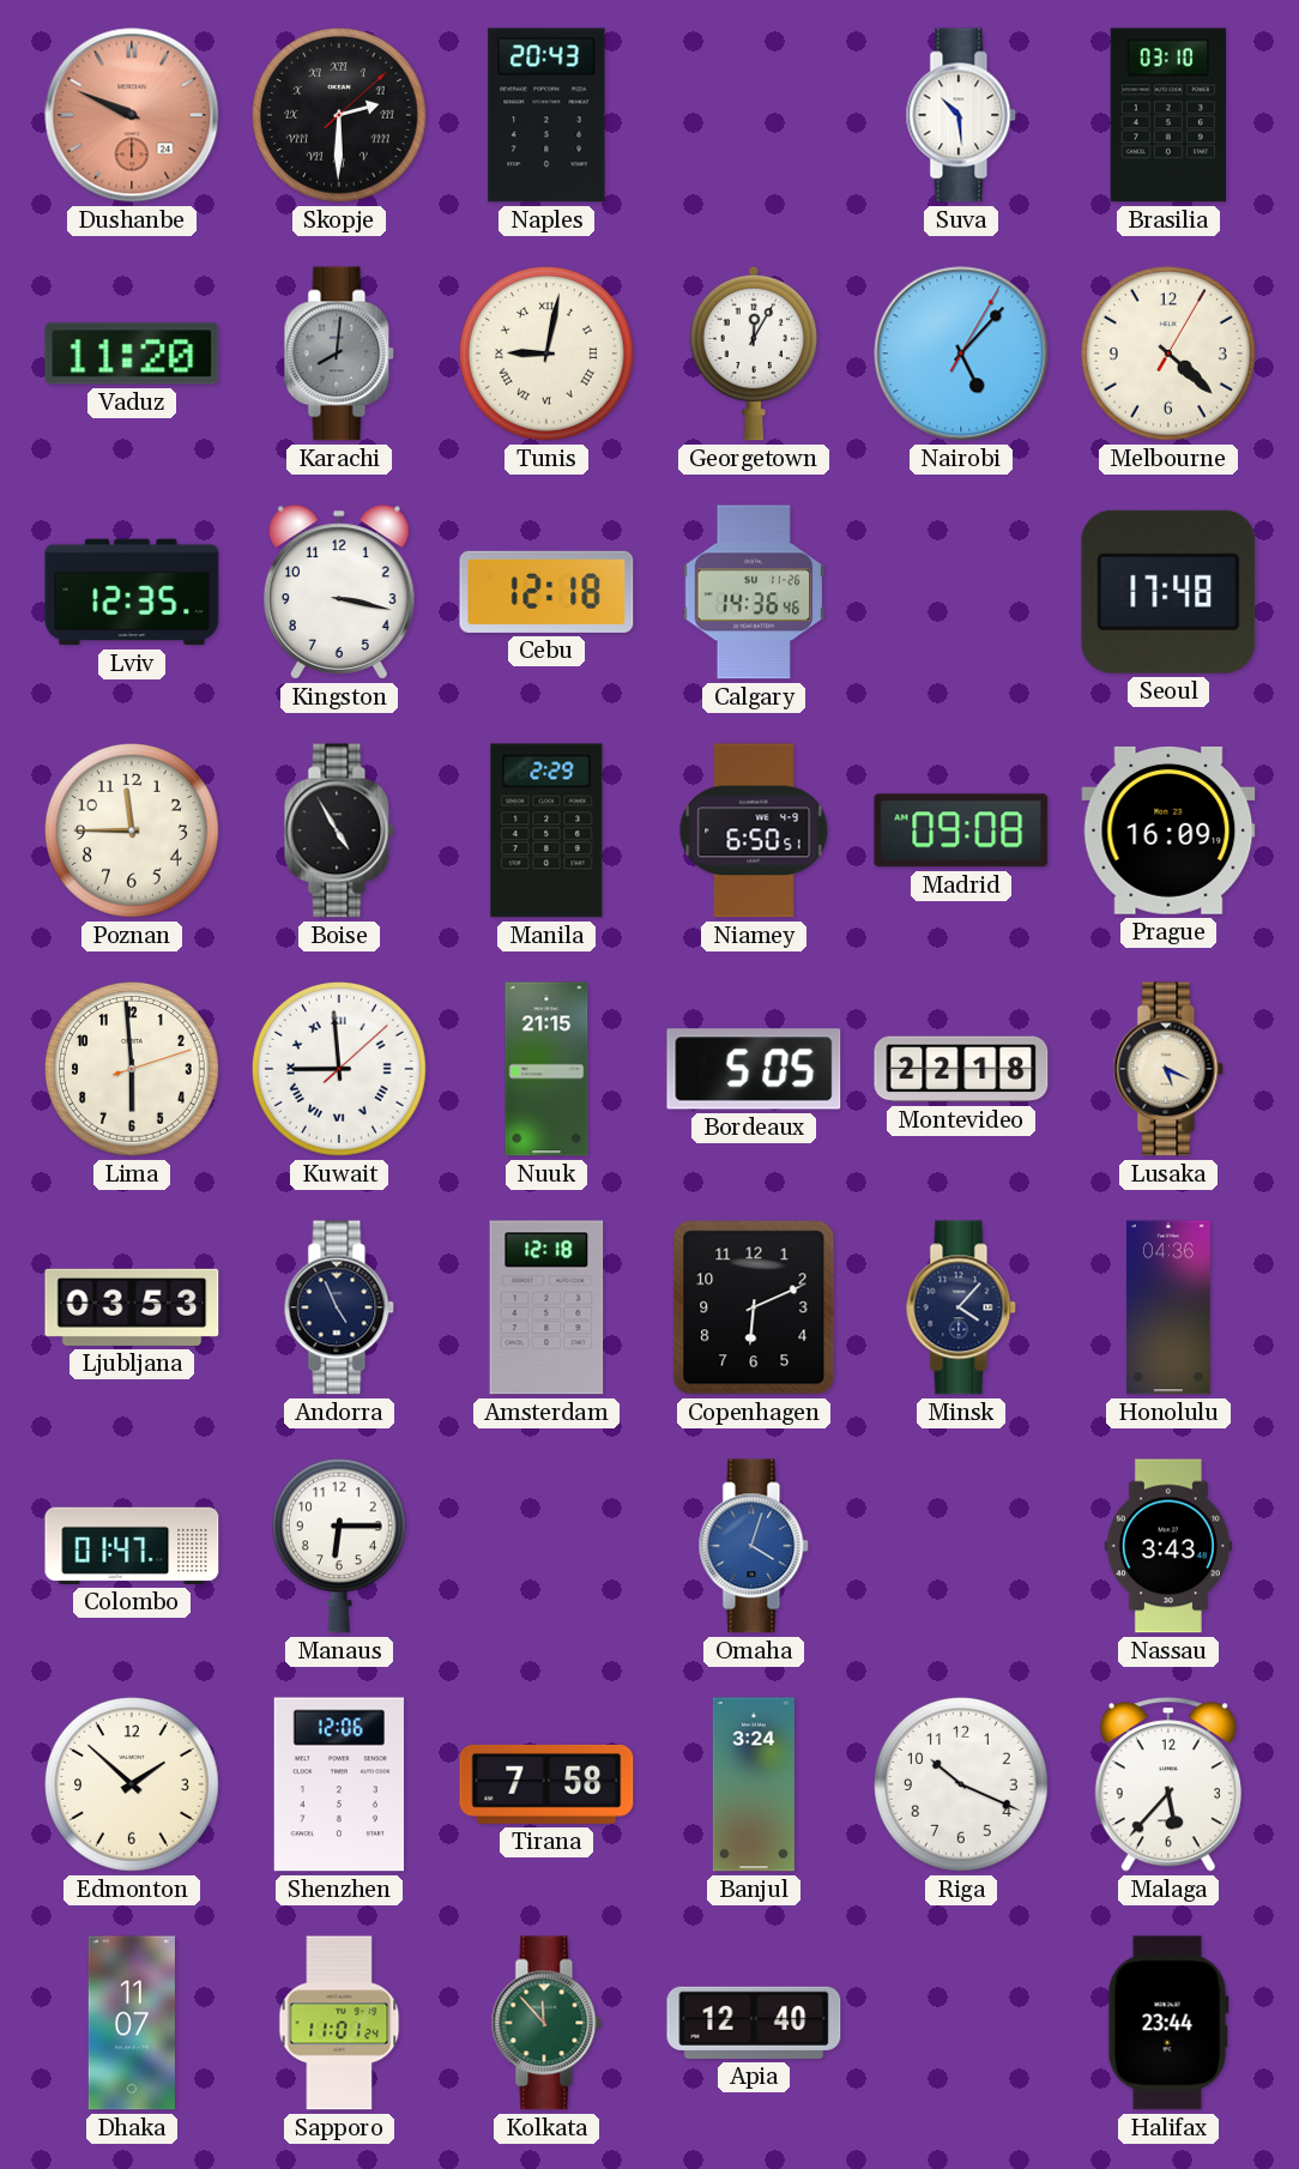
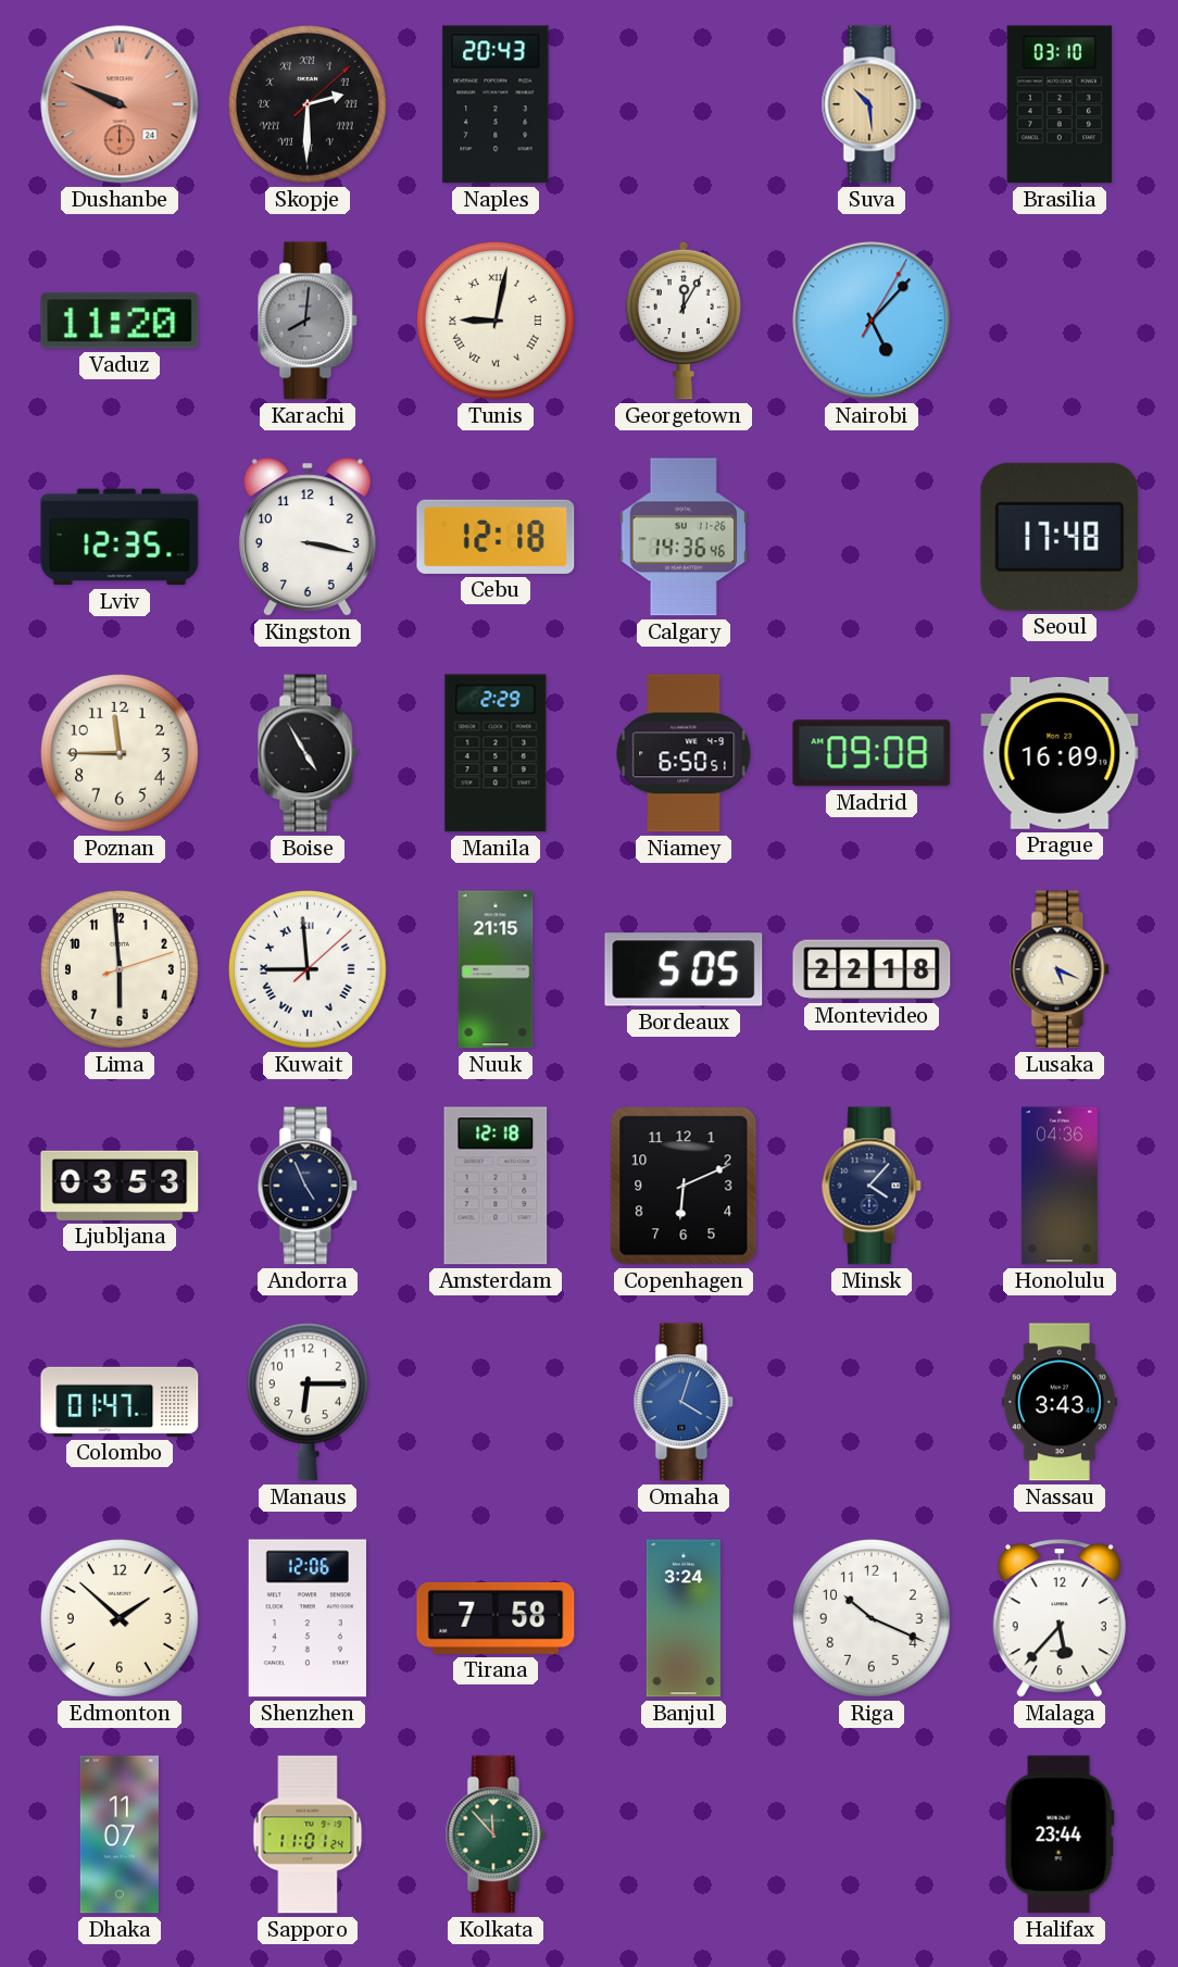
Suva dial: white -> champagne
Melbourne: 4:22 -> none
Apia: 12:40 -> none
